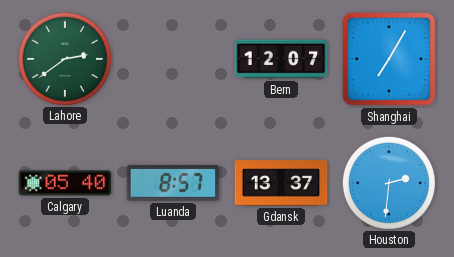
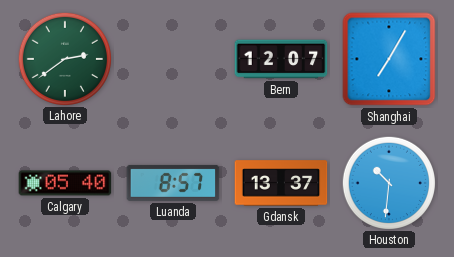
Houston: 2:31 -> 10:31
